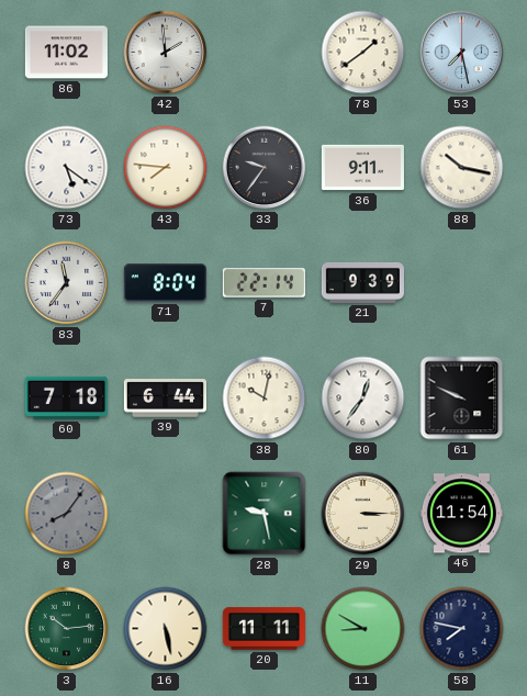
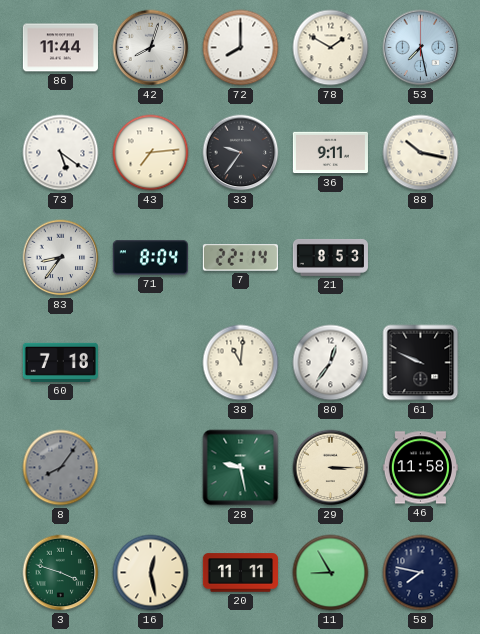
86: 11:02 -> 11:44
42: 1:59 -> 8:03
72: none -> 8:00
78: 1:39 -> 1:50
43: 7:46 -> 7:14
83: 11:36 -> 8:36
21: 9:39 -> 8:53
39: 6:44 -> none
38: 10:02 -> 11:01
46: 11:54 -> 11:58
3: 10:14 -> 3:48
16: 5:28 -> 12:28
11: 8:50 -> 8:55
